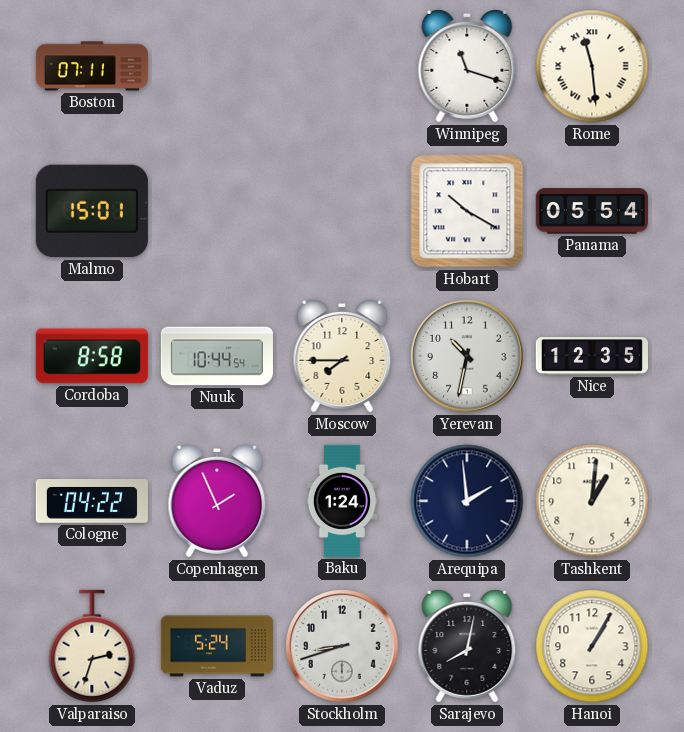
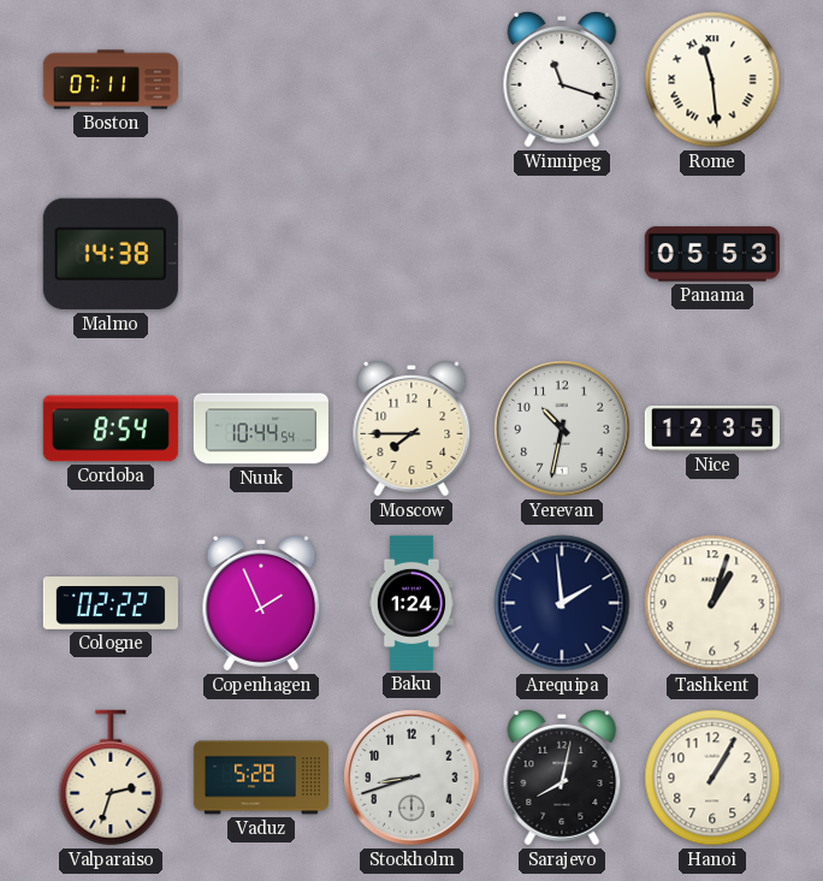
Malmo: 15:01 -> 14:38
Hobart: 10:20 -> none
Panama: 05:54 -> 05:53
Cordoba: 8:58 -> 8:54
Cologne: 04:22 -> 02:22
Tashkent: 1:01 -> 1:03
Vaduz: 5:24 -> 5:28
